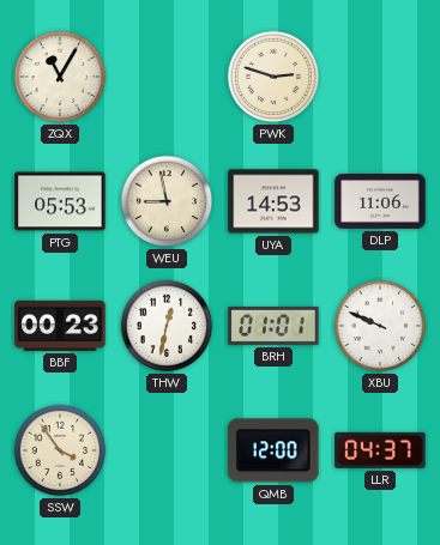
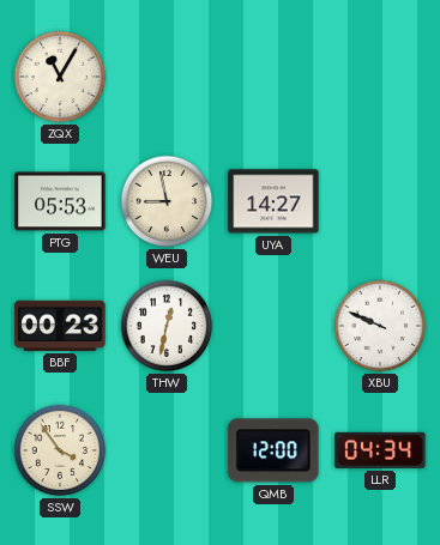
PWK: 2:48 -> none
UYA: 14:53 -> 14:27
DLP: 11:06 -> none
BRH: 01:01 -> none
LLR: 04:37 -> 04:34
